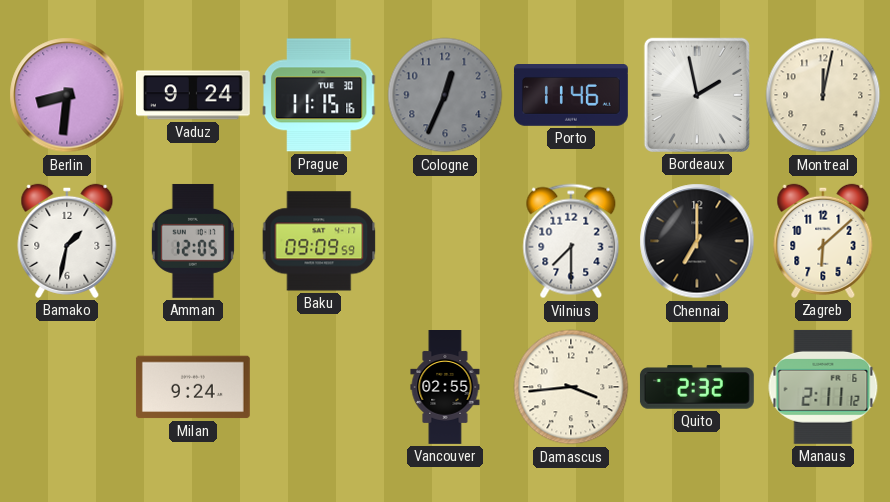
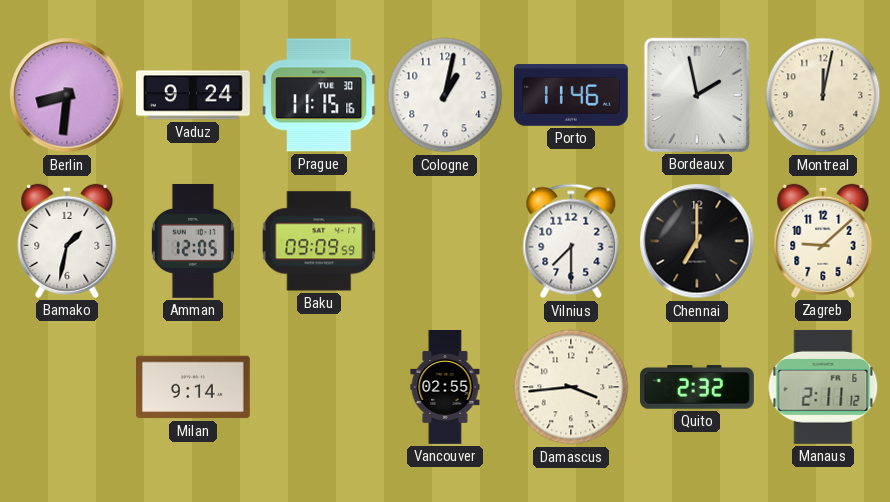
Cologne: 12:34 -> 1:02
Cologne dial: grey -> white
Zagreb: 6:08 -> 9:08
Milan: 9:24 -> 9:14
